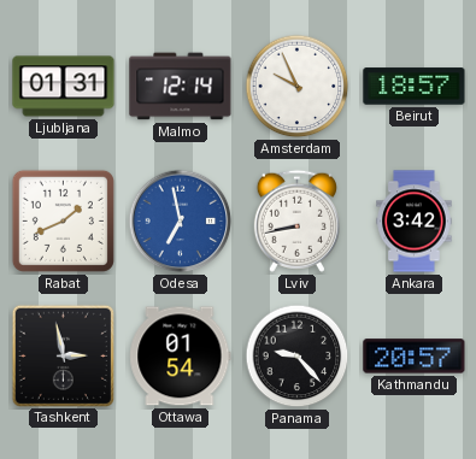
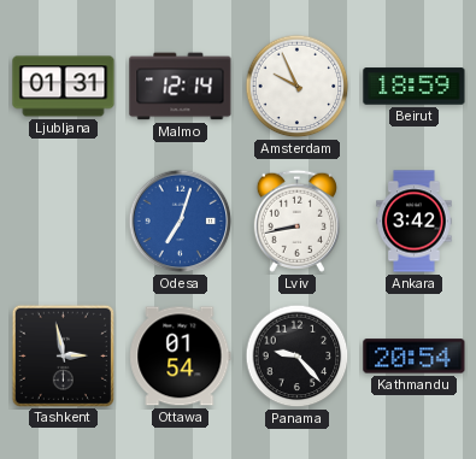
Beirut: 18:57 -> 18:59
Rabat: 1:41 -> none
Odesa: 6:58 -> 7:03
Kathmandu: 20:57 -> 20:54
